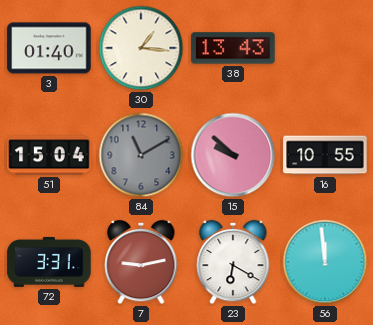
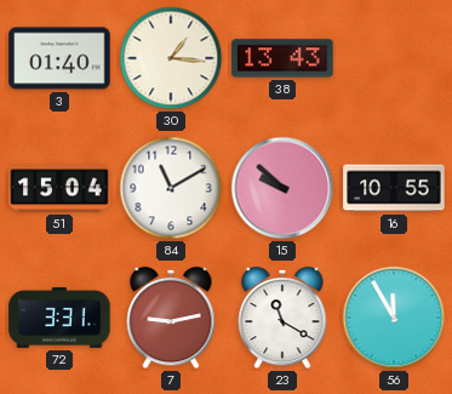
84 dial: grey -> white
23: 6:20 -> 11:20
56: 11:59 -> 11:55
